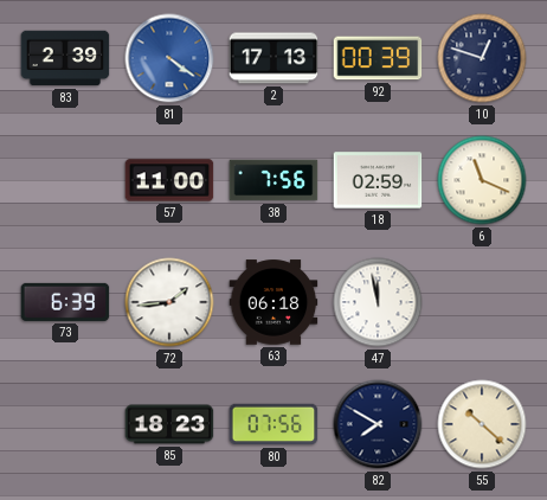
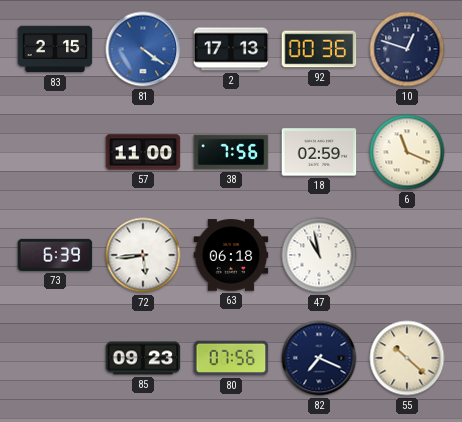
83: 2:39 -> 2:15
92: 00:39 -> 00:36
72: 1:44 -> 5:44
47: 11:58 -> 10:58
85: 18:23 -> 09:23
82: 7:50 -> 7:19
